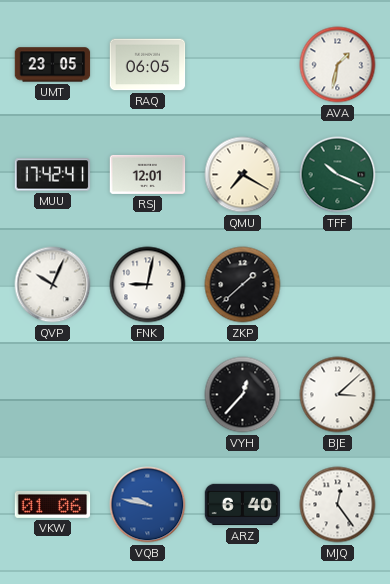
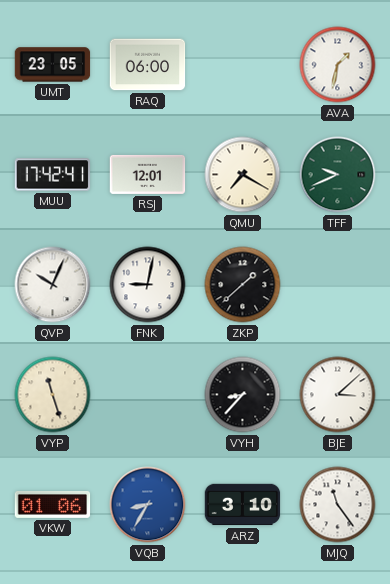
RAQ: 06:05 -> 06:00
TFF: 10:19 -> 9:41
VYP: none -> 11:27
VYH: 12:37 -> 8:37
VQB: 9:47 -> 8:35
ARZ: 6:40 -> 3:10
MJQ: 12:24 -> 11:24
